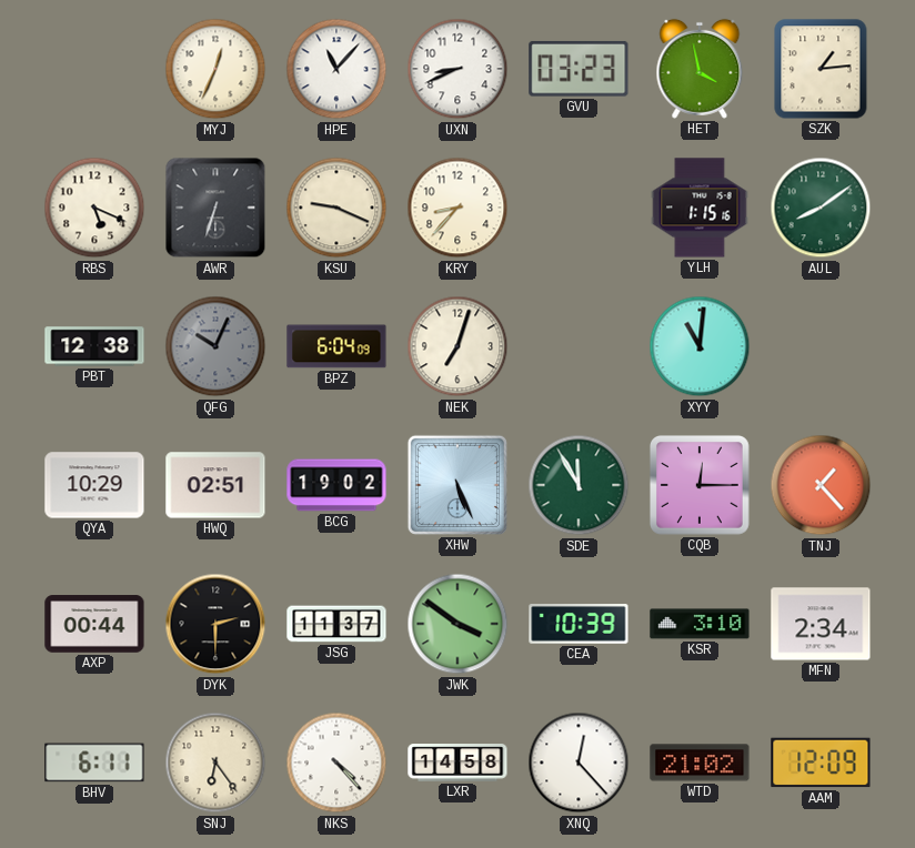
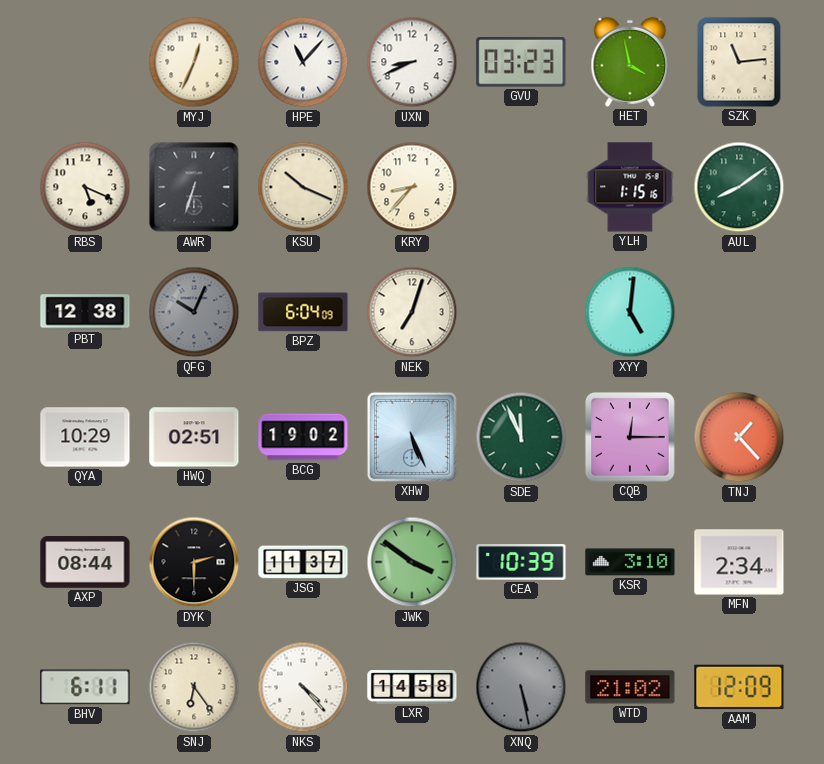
SZK: 1:14 -> 11:14
KSU: 9:19 -> 10:19
XYY: 11:01 -> 5:01
SDE: 11:55 -> 11:56
AXP: 00:44 -> 08:44
XNQ: 12:23 -> 5:28
XNQ dial: white -> grey
